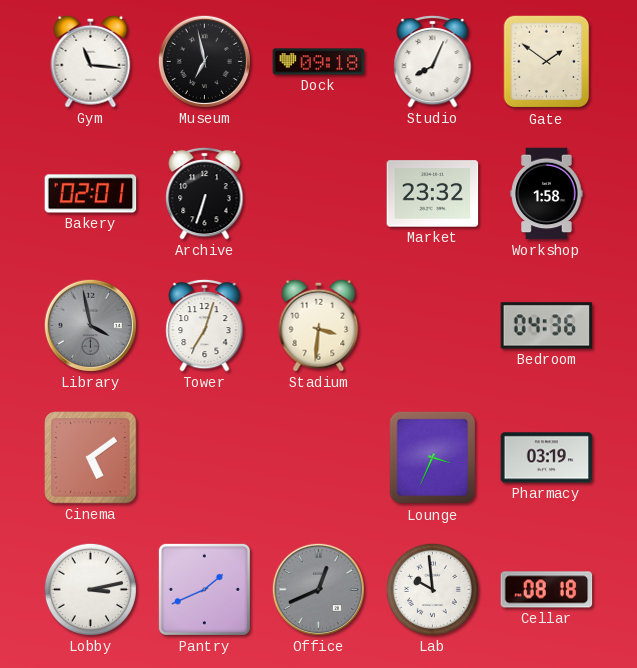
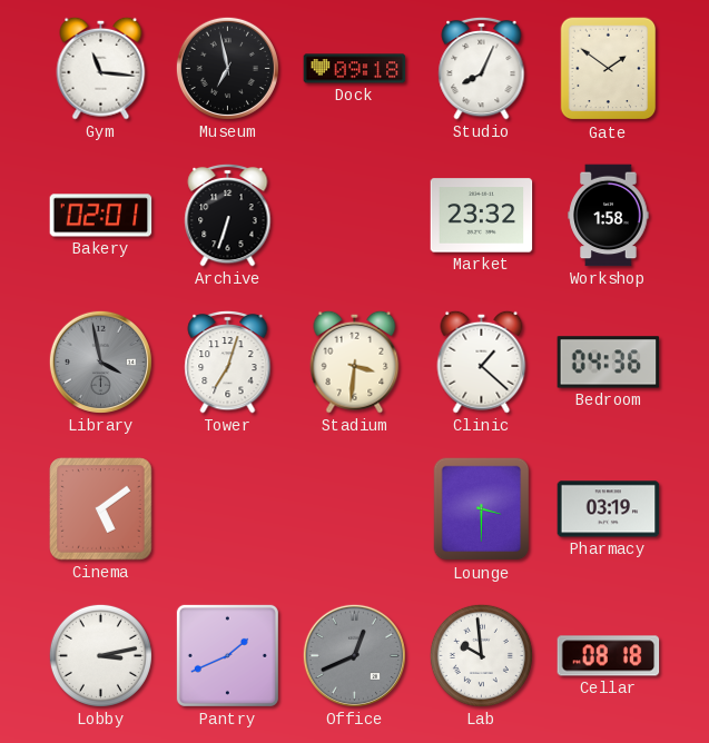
Clinic: none -> 1:22
Lounge: 3:34 -> 3:30
